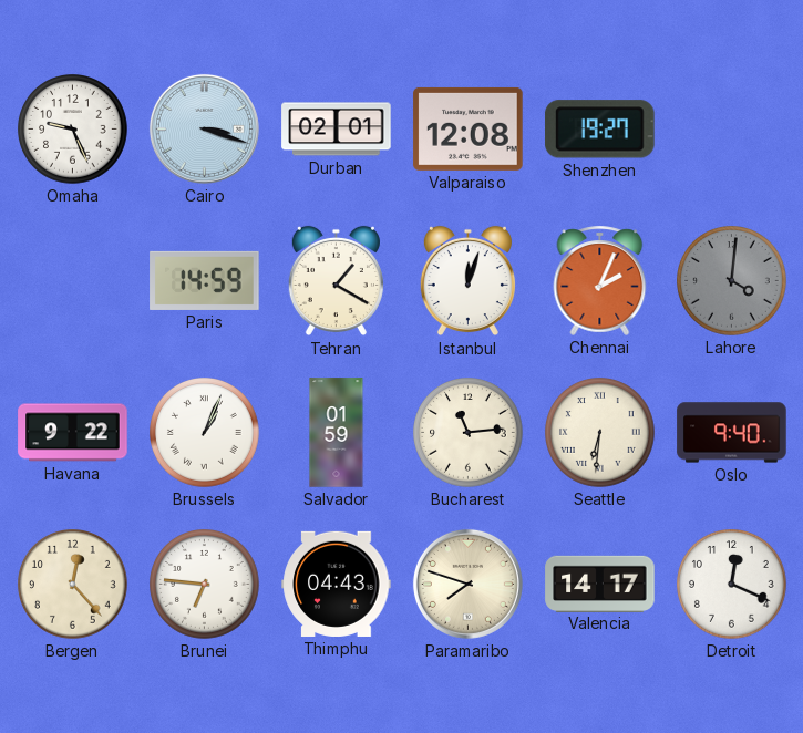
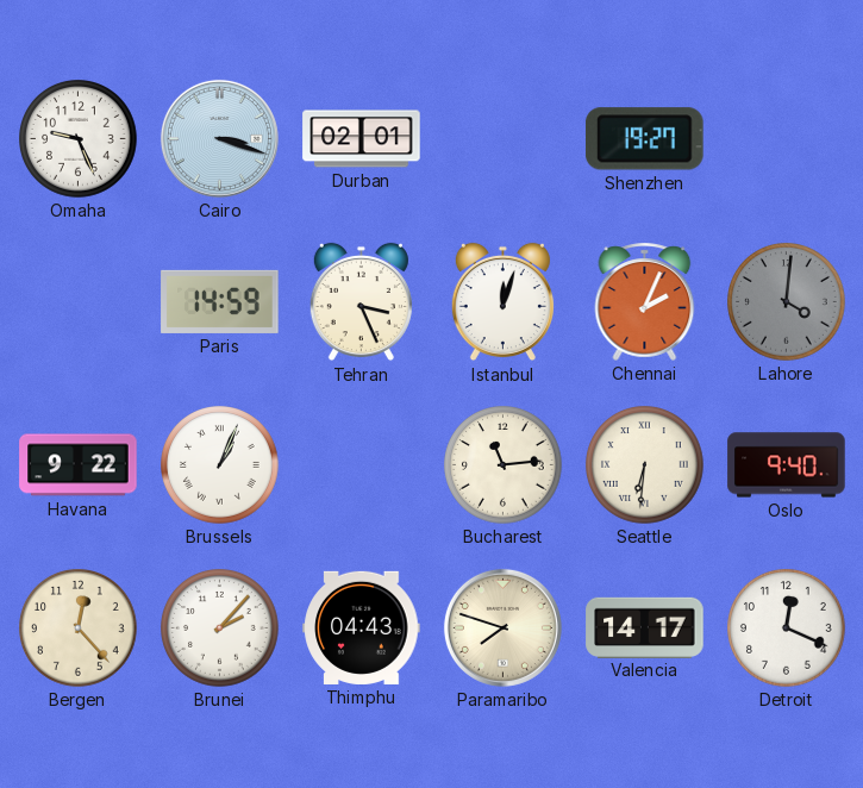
Valparaiso: 12:08 -> none
Tehran: 1:20 -> 3:26
Salvador: 01:59 -> none
Brunei: 6:46 -> 2:07
